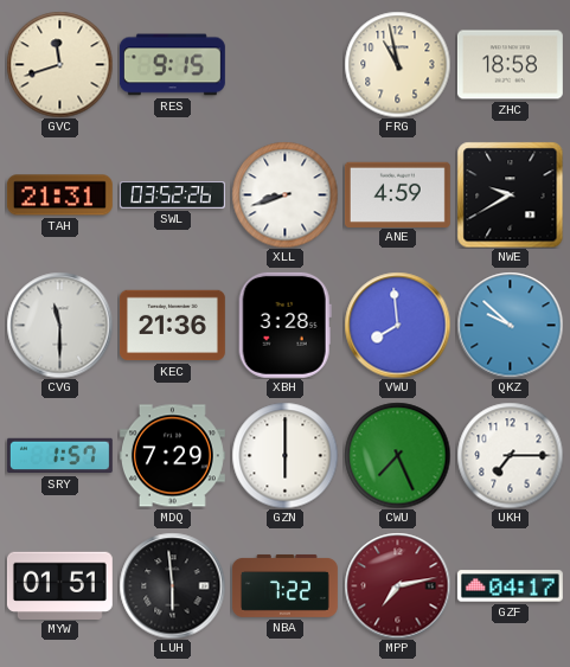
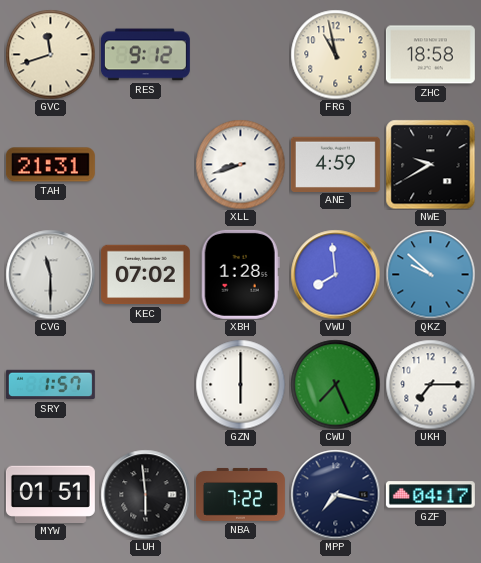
RES: 9:15 -> 9:12
SWL: 03:52 -> none
KEC: 21:36 -> 07:02
XBH: 3:28 -> 1:28
MDQ: 7:29 -> none
MPP: 7:13 -> 7:17
MPP dial: burgundy -> navy
